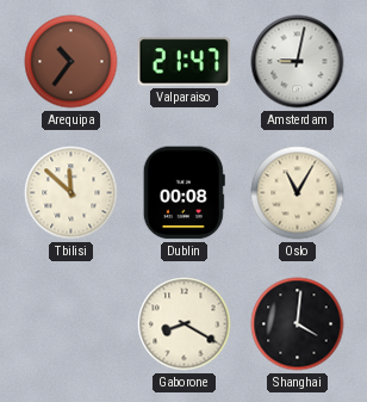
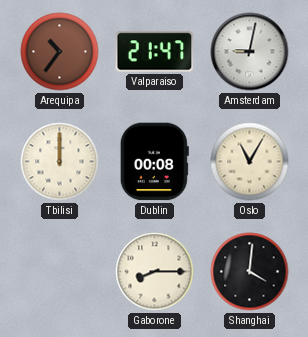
Tbilisi: 11:52 -> 12:00
Gaborone: 8:20 -> 8:15
